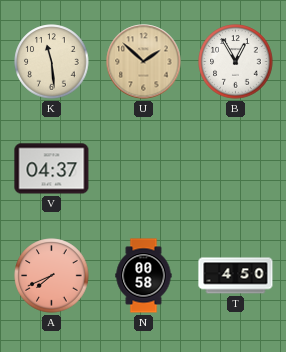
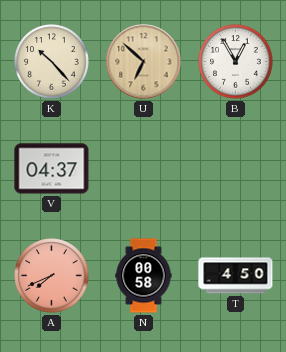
K: 11:29 -> 10:23
U: 1:52 -> 6:52
